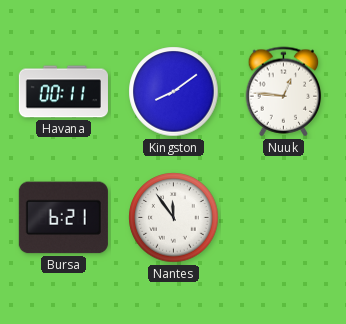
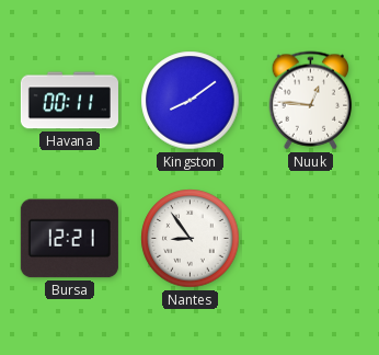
Bursa: 6:21 -> 12:21
Nantes: 11:54 -> 8:54
